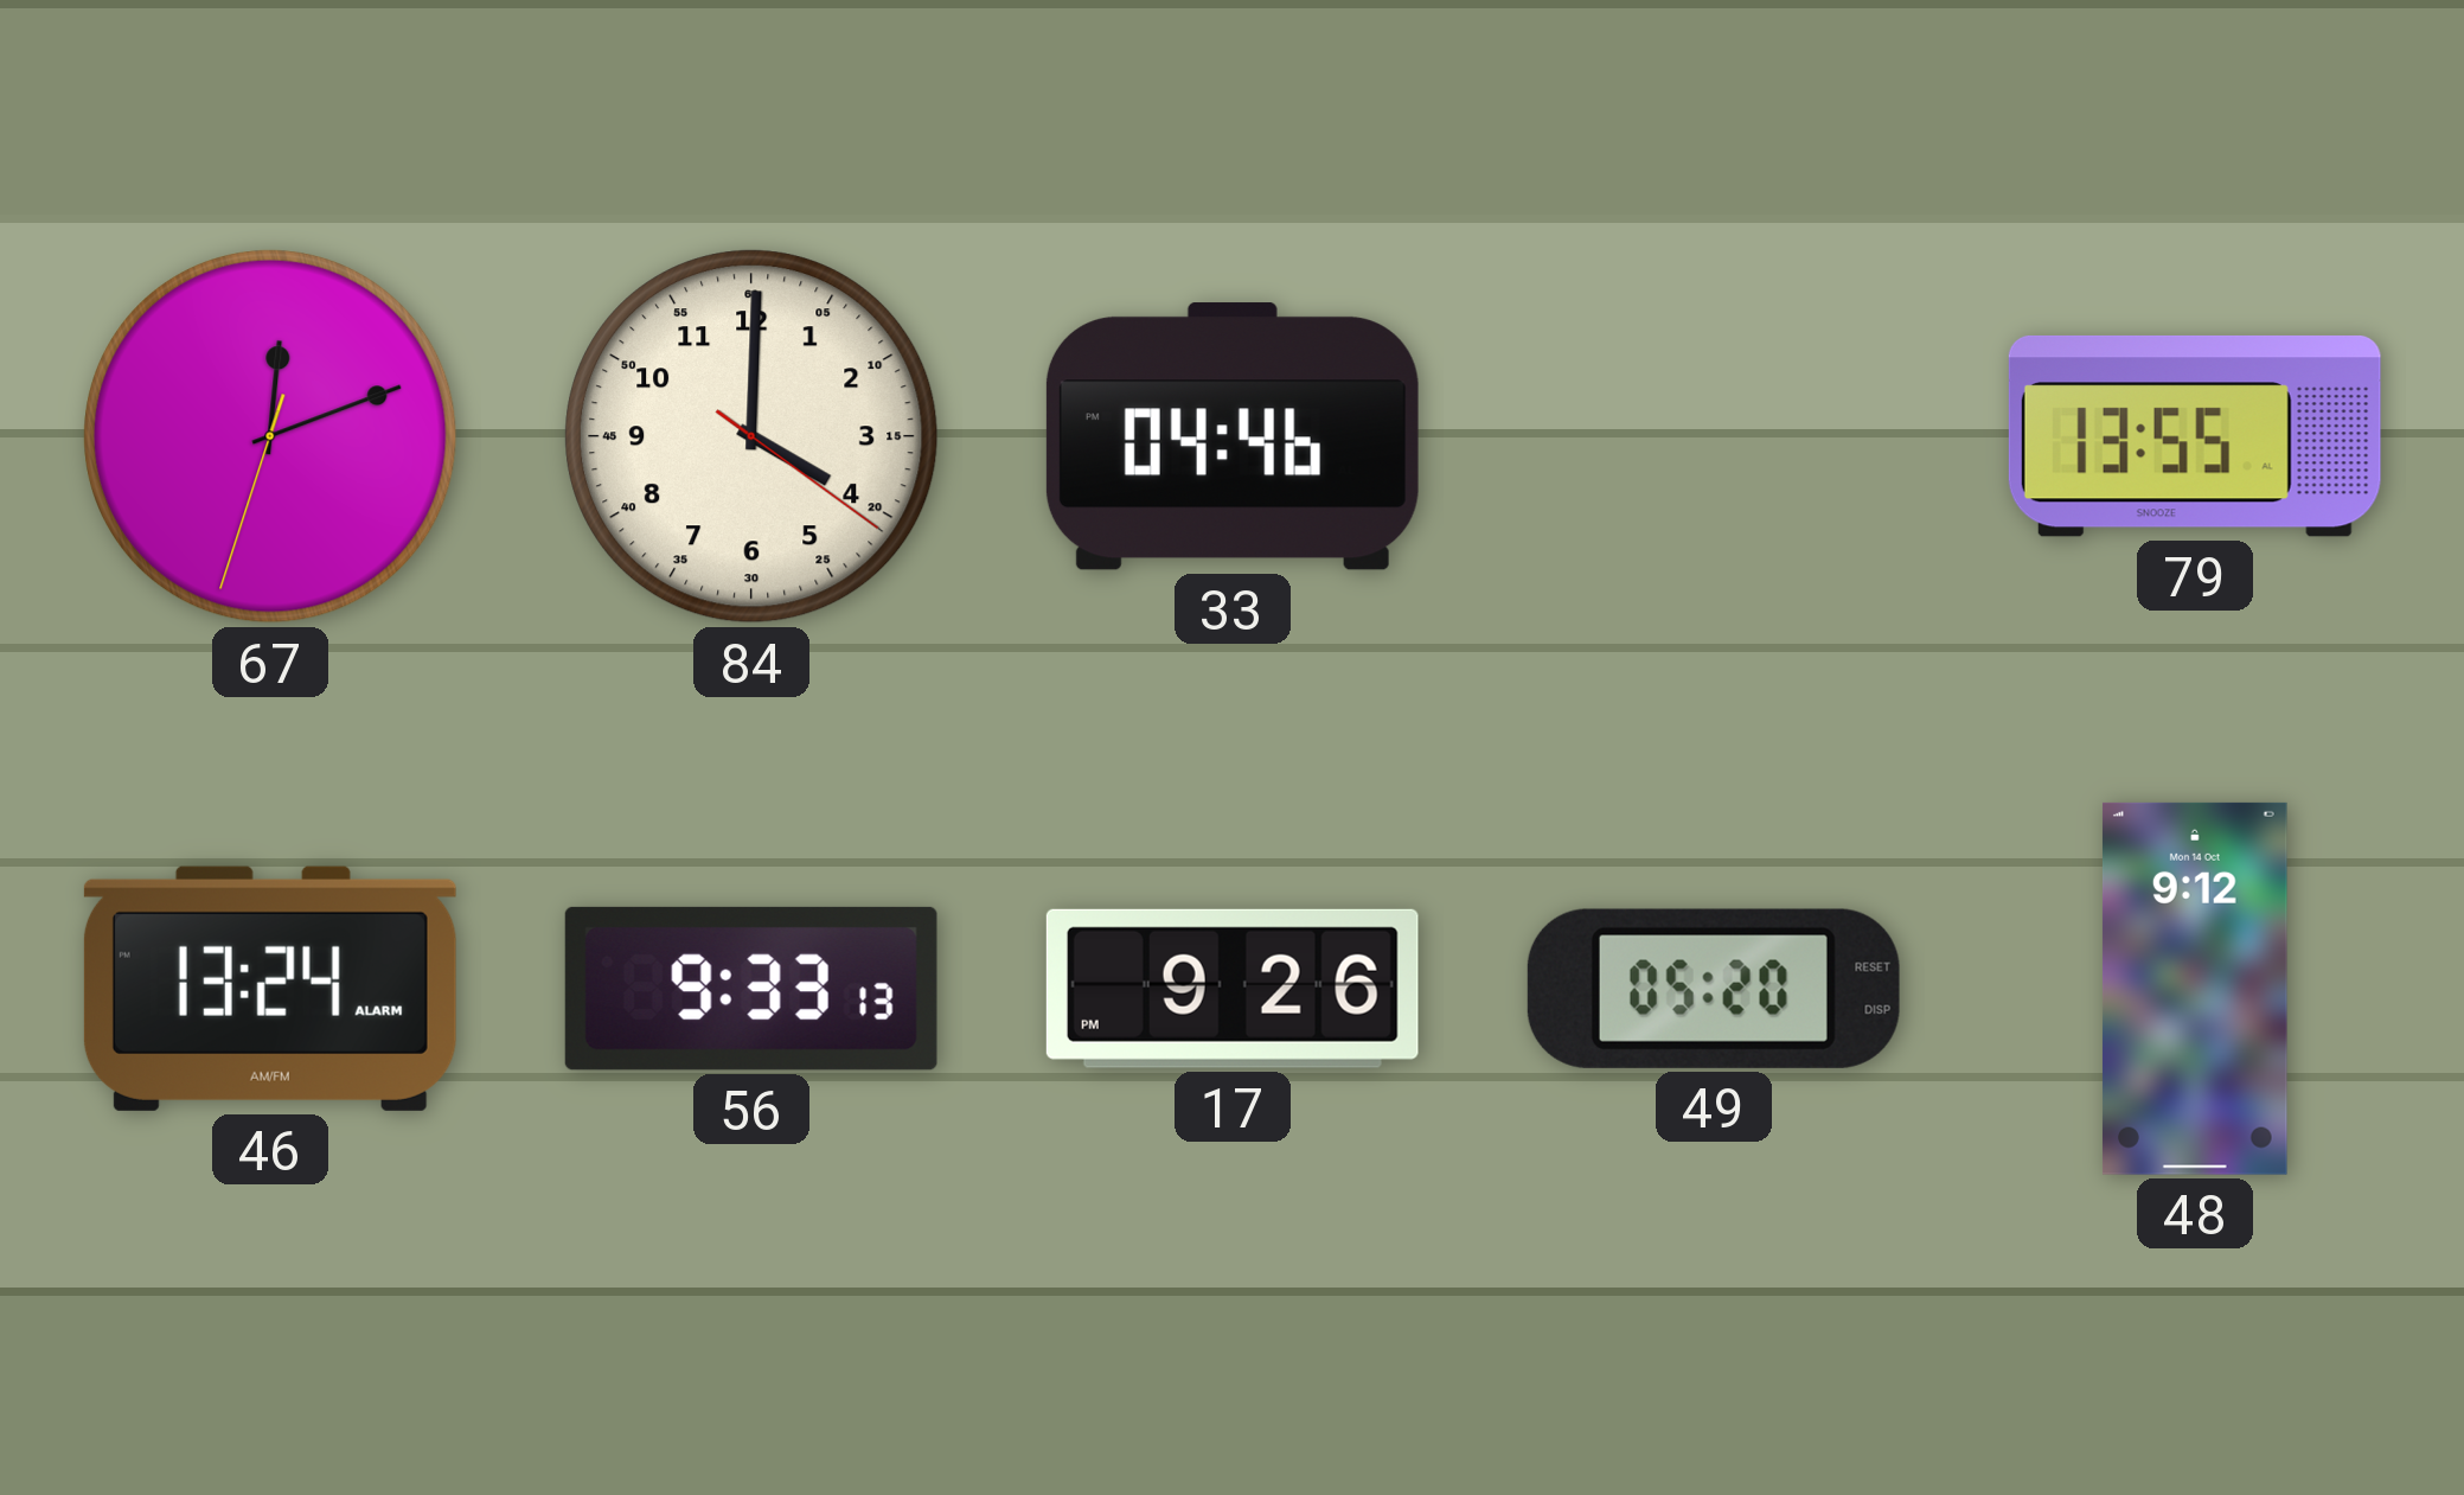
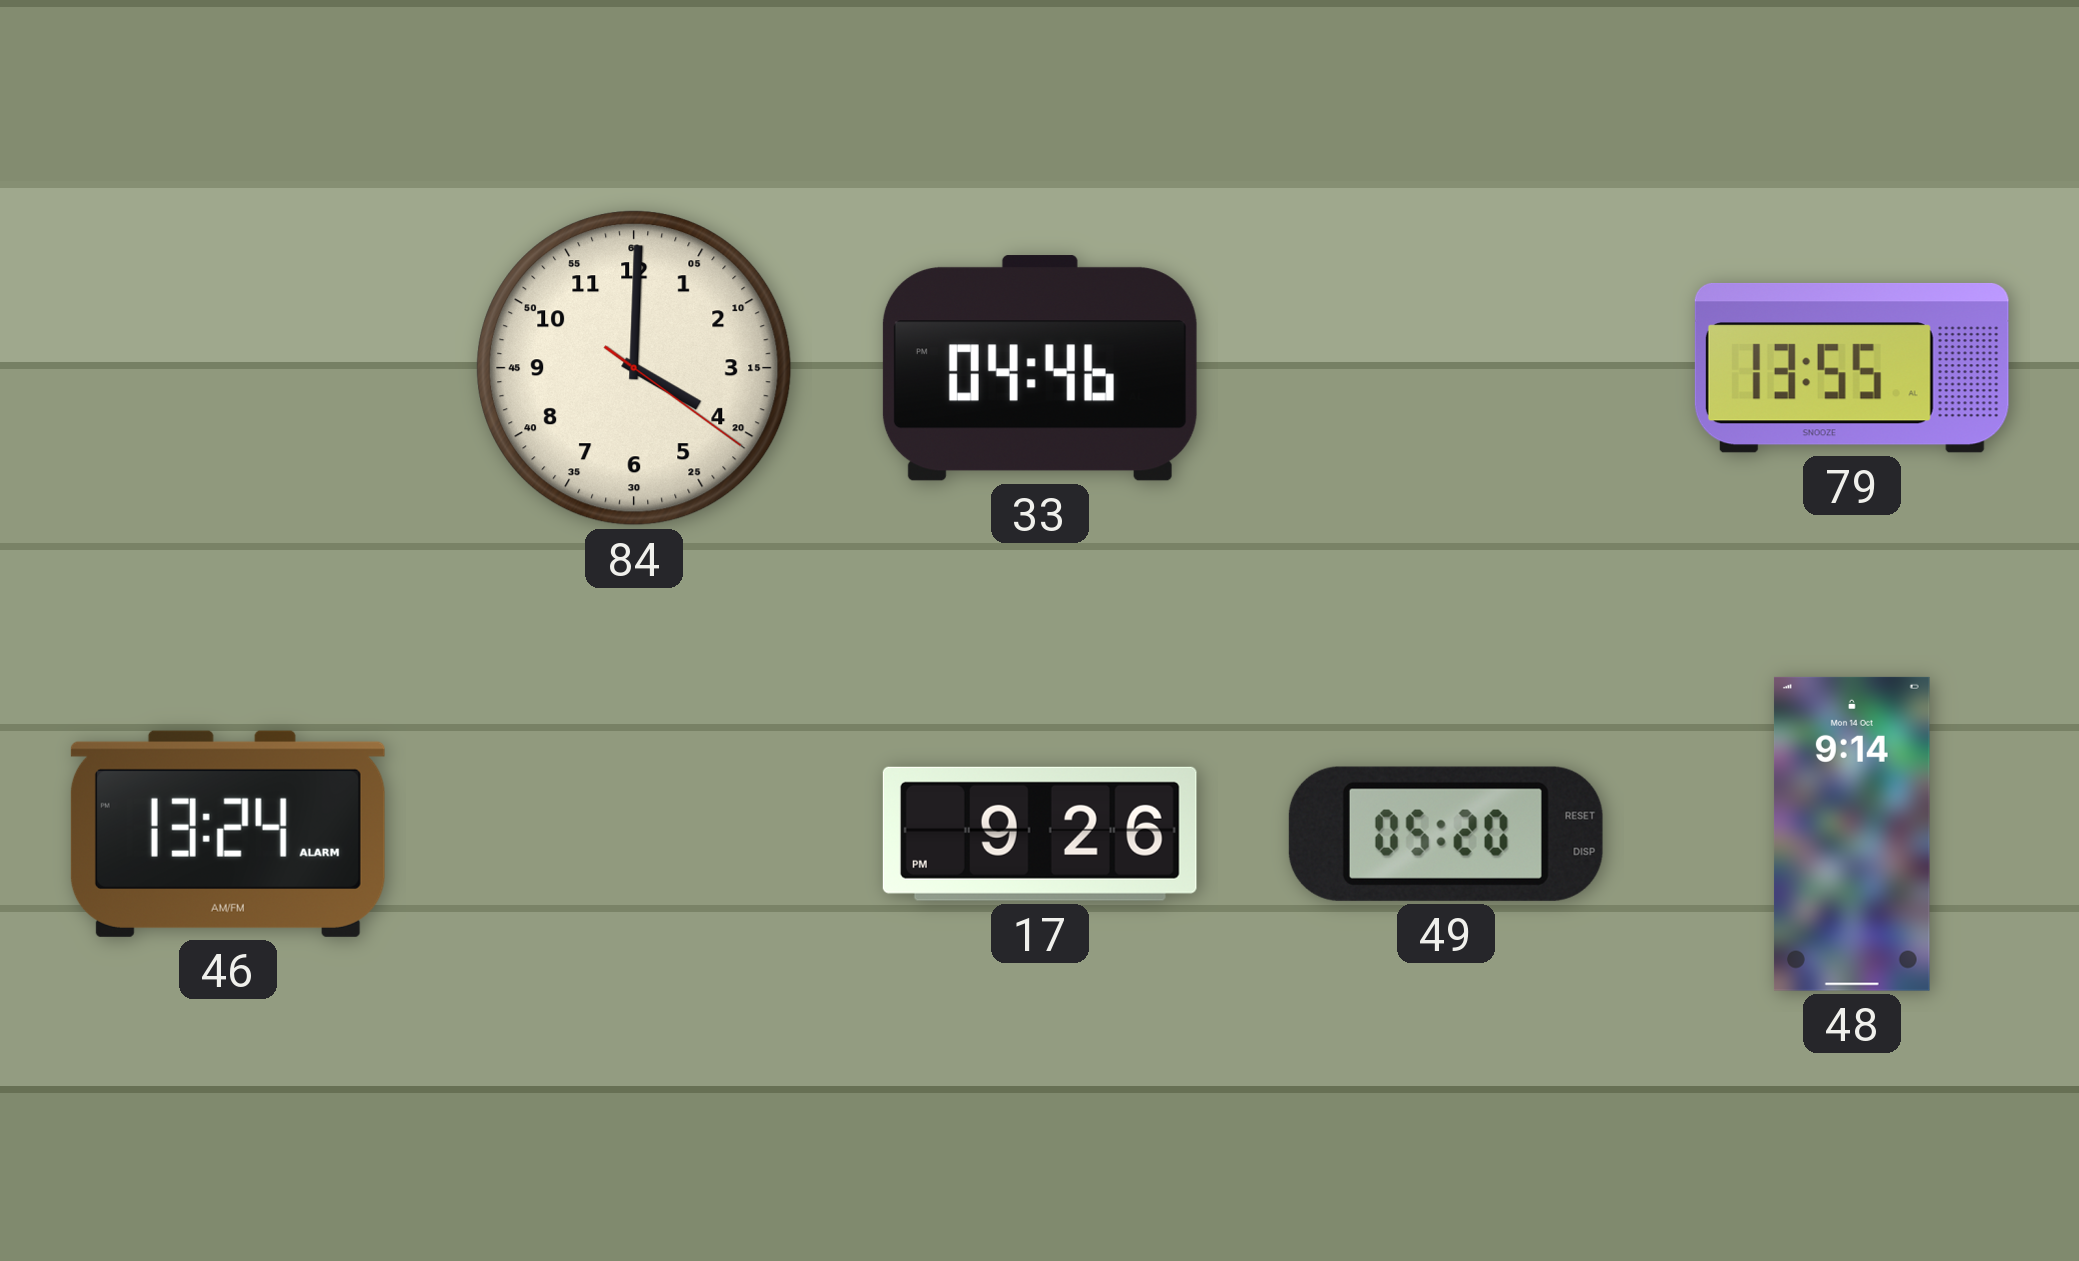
67: 12:11 -> none
56: 9:33 -> none
48: 9:12 -> 9:14
